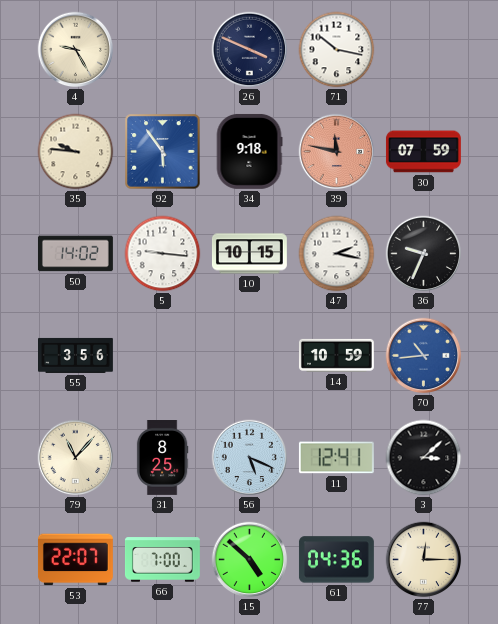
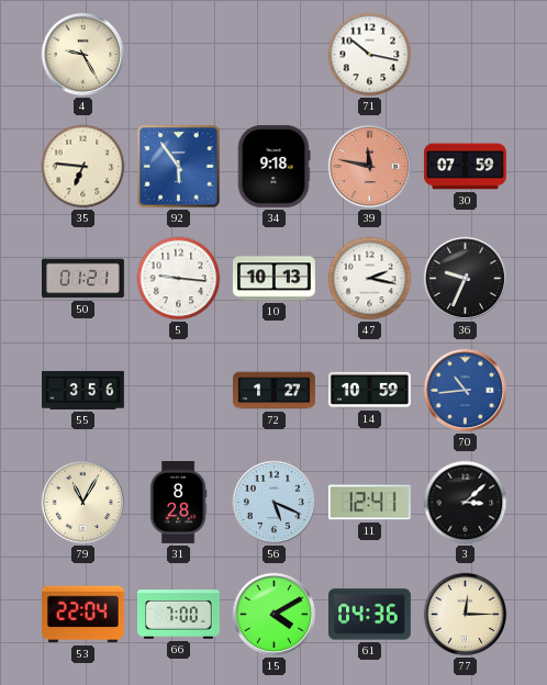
26: 3:49 -> none
35: 9:46 -> 6:46
50: 14:02 -> 01:21
10: 10:15 -> 10:13
72: none -> 1:27
79: 11:07 -> 11:05
31: 8:25 -> 8:28
53: 22:07 -> 22:04
15: 4:52 -> 4:10
